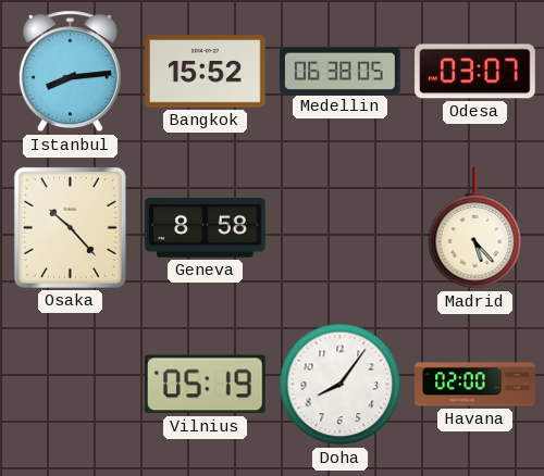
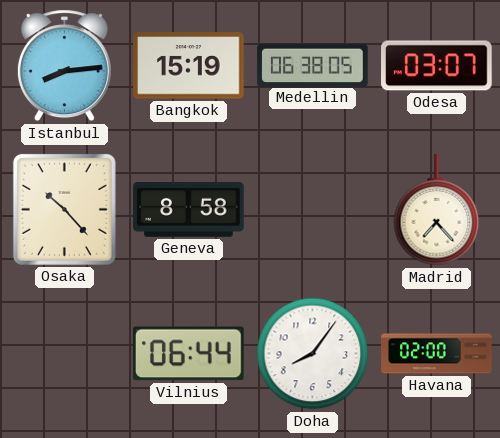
Bangkok: 15:52 -> 15:19
Madrid: 5:23 -> 7:23
Vilnius: 05:19 -> 06:44
